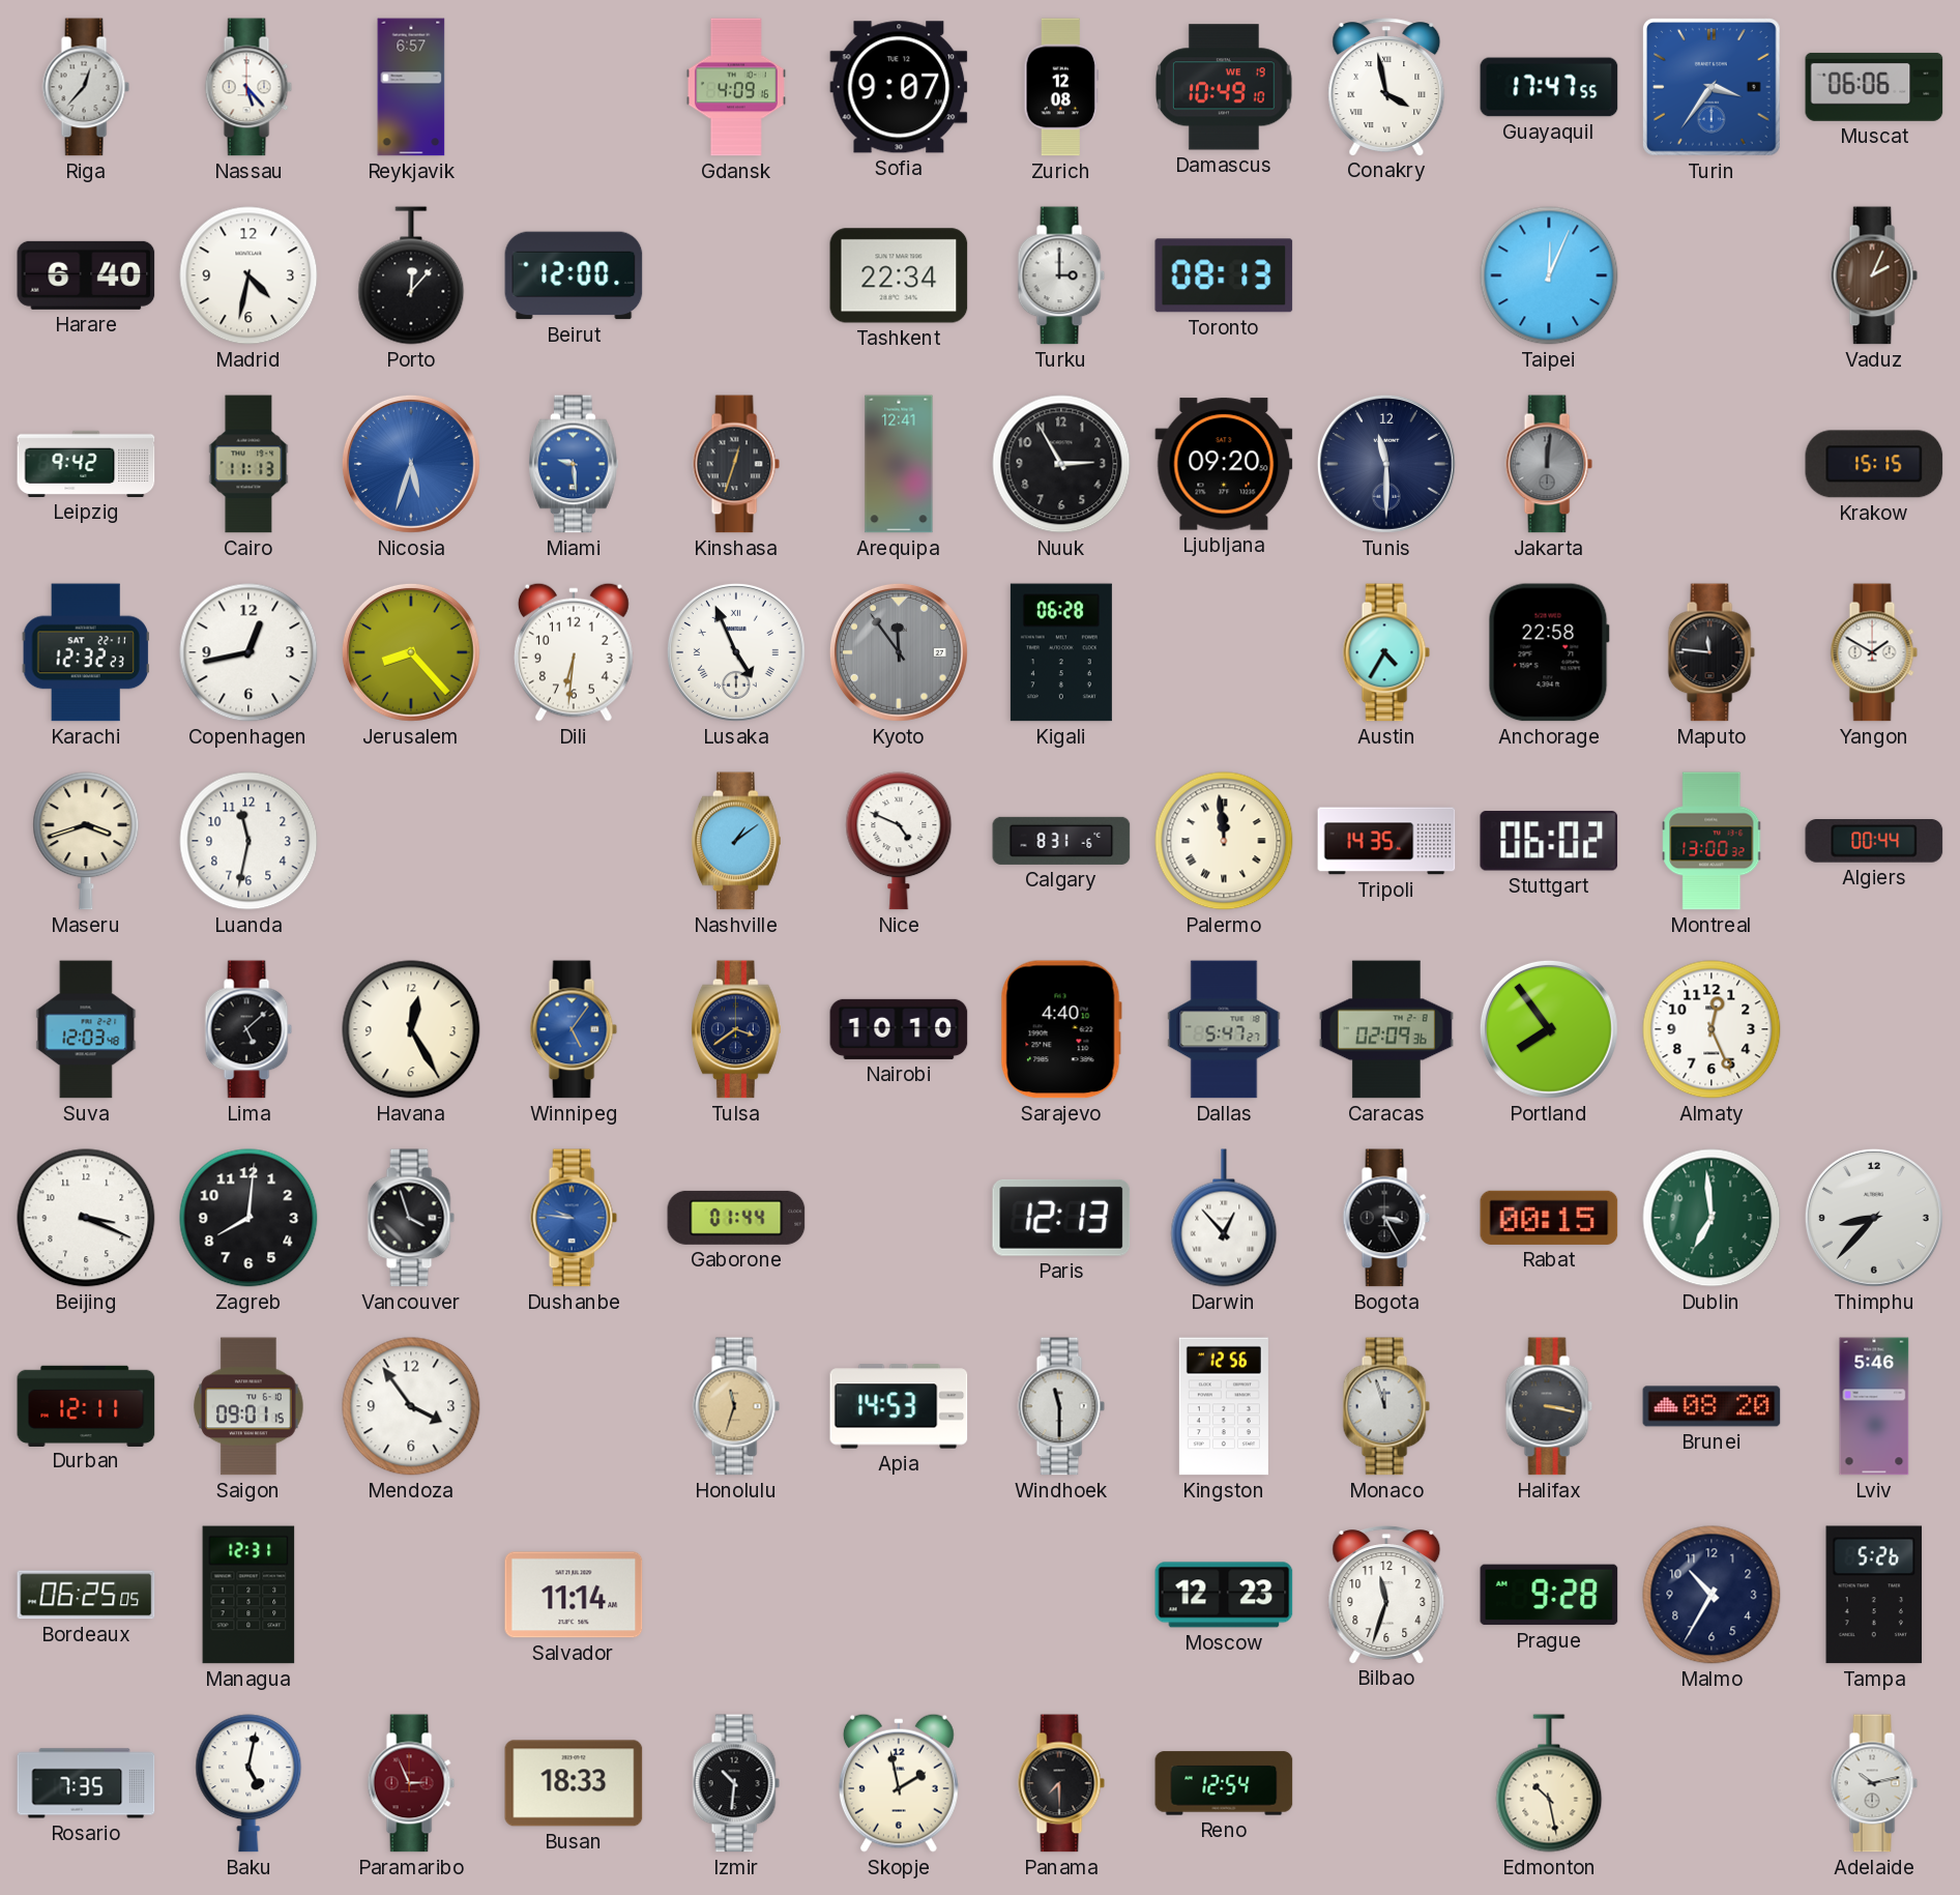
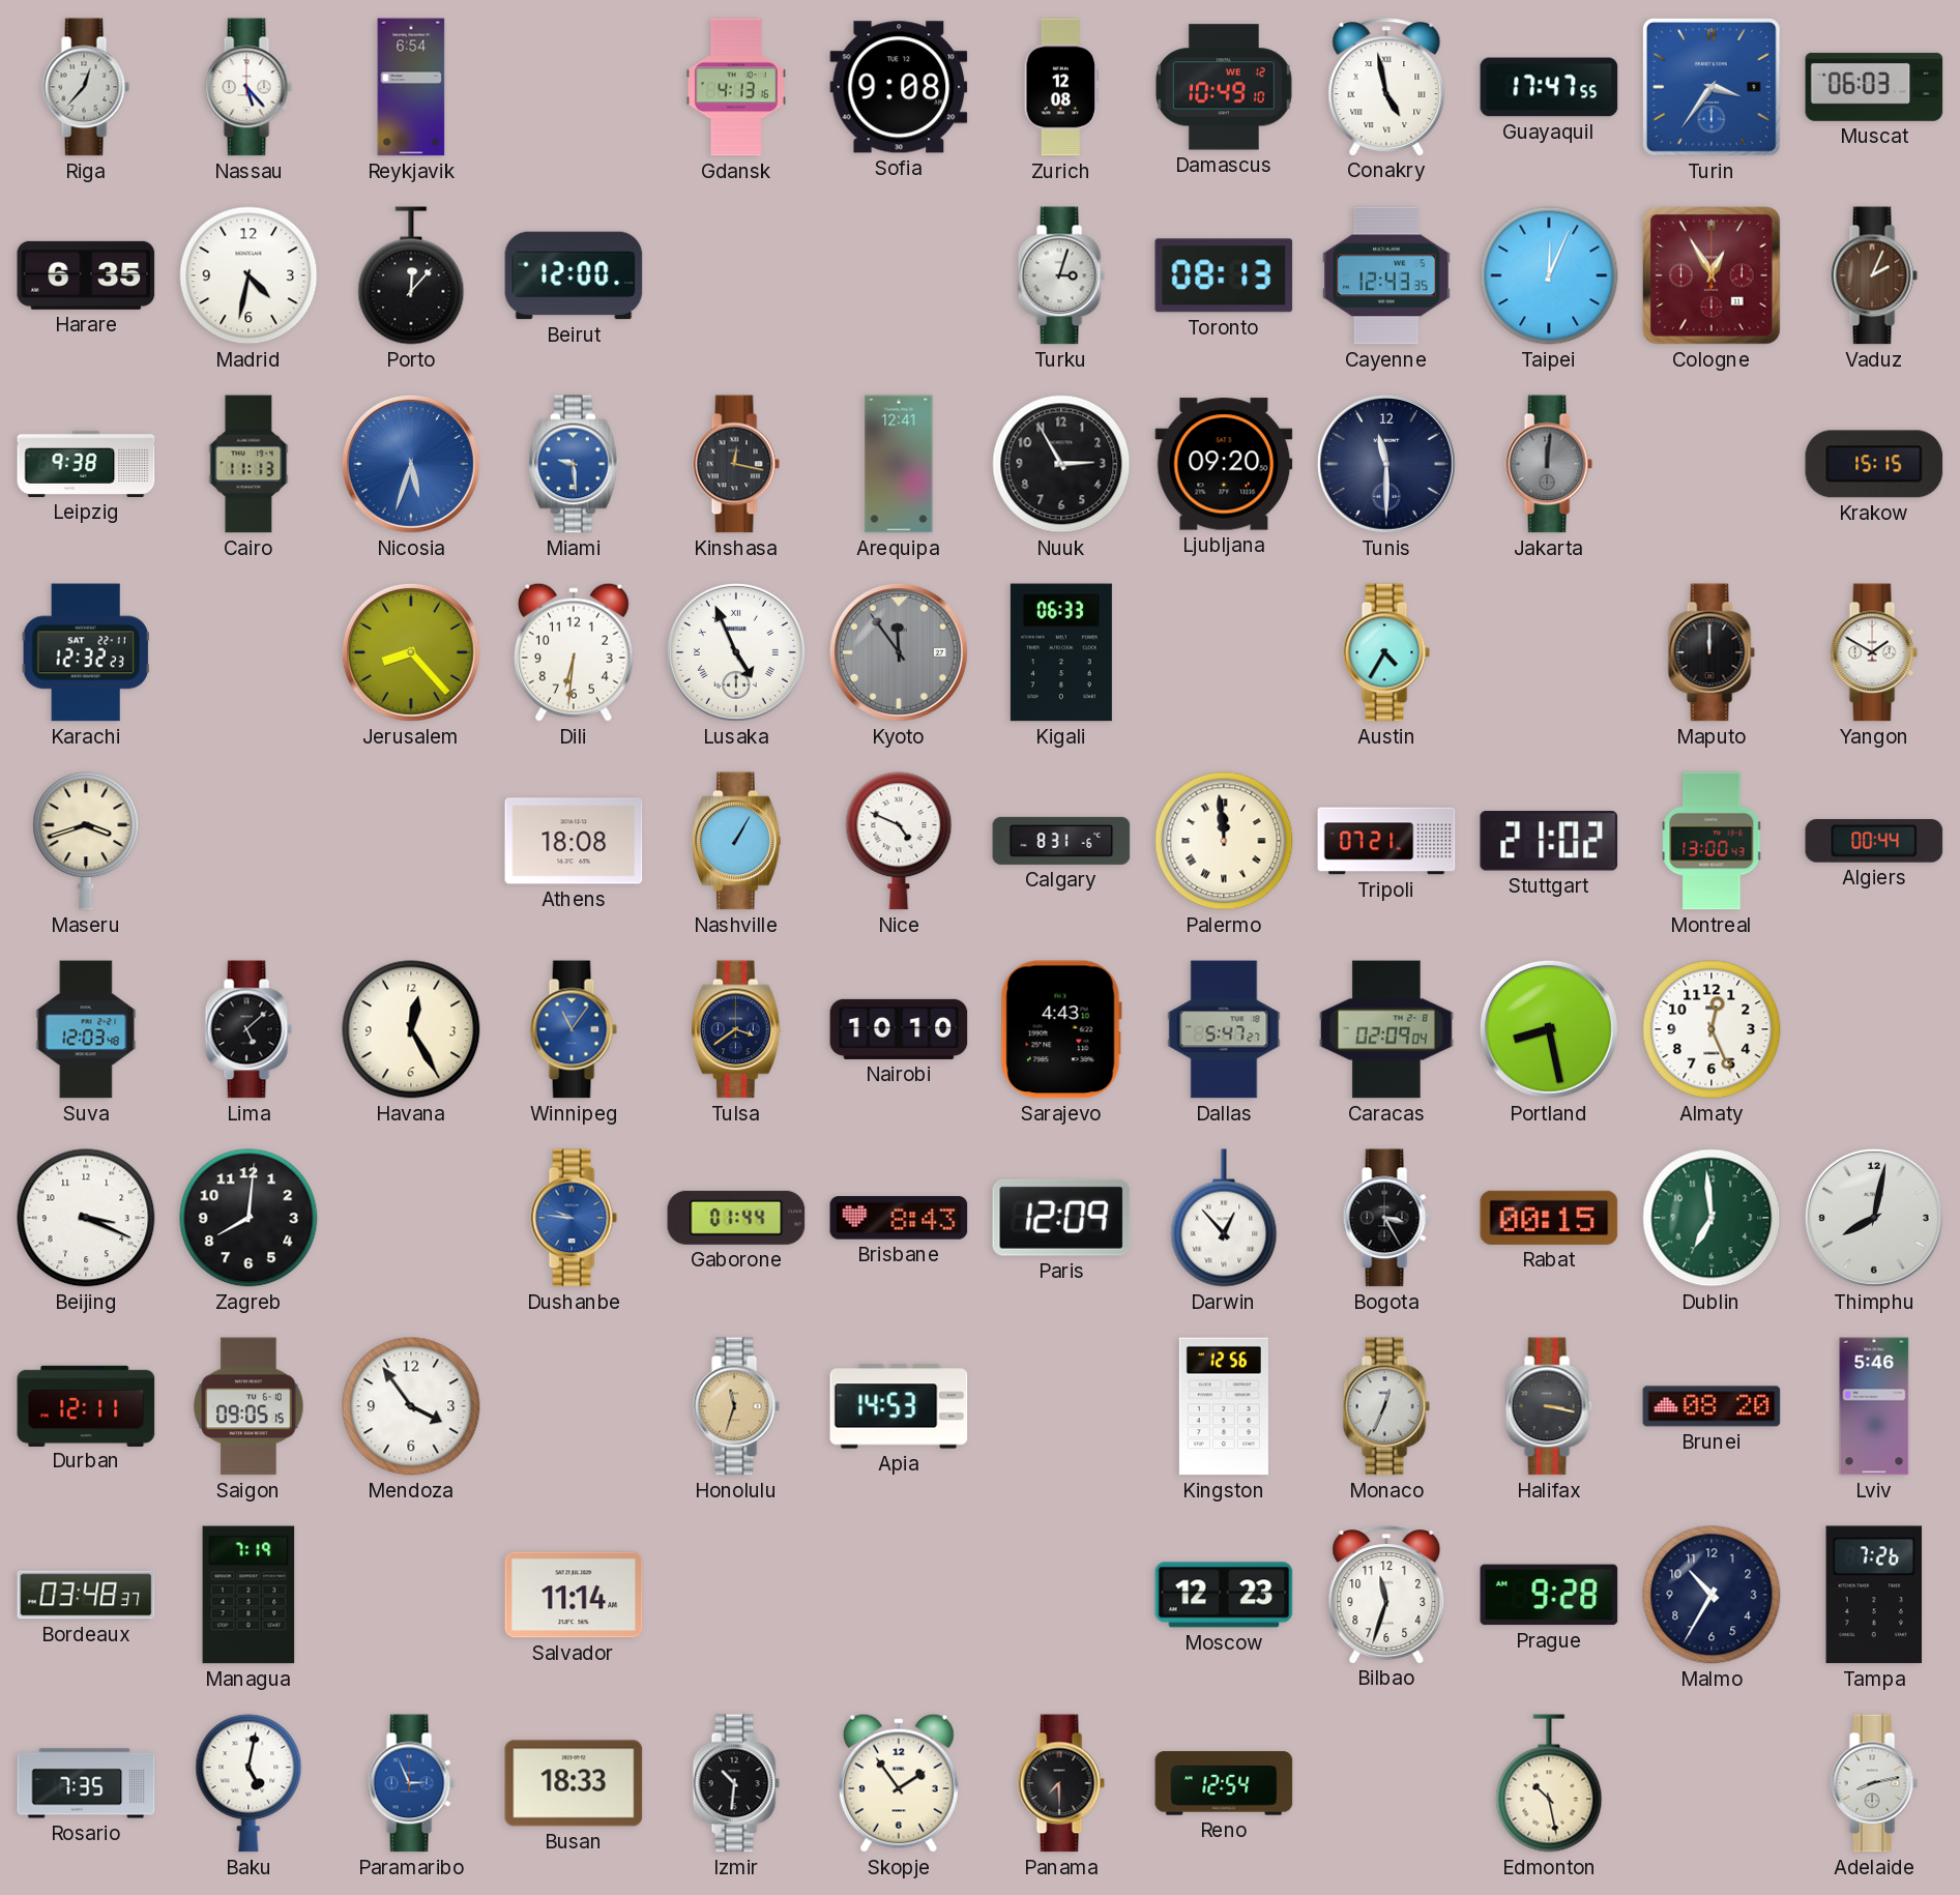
Reykjavik: 6:57 -> 6:54
Gdansk: 4:09 -> 4:13
Sofia: 9:07 -> 9:08
Damascus date: WE 19 -> WE 12
Conakry: 3:58 -> 4:58
Muscat: 06:06 -> 06:03
Harare: 6:40 -> 6:35
Tashkent: 22:34 -> none
Turku: 3:00 -> 3:03
Cayenne: none -> 12:43
Cologne: none -> 12:55
Leipzig: 9:42 -> 9:38
Kinshasa: 12:33 -> 12:17
Copenhagen: 12:43 -> none
Kigali: 06:28 -> 06:33
Anchorage: 22:58 -> none
Maputo: 11:46 -> 12:00
Luanda: 11:32 -> none
Athens: none -> 18:08
Nashville: 1:09 -> 1:05
Tripoli: 14:35 -> 07:21
Stuttgart: 06:02 -> 21:02
Montreal: 13:00:32 -> 13:00:43
Winnipeg: 5:06 -> 11:06
Sarajevo: 4:40 -> 4:43
Caracas: 02:09:36 -> 02:09:04
Portland: 7:54 -> 8:28
Vancouver: 3:57 -> none
Brisbane: none -> 8:43
Paris: 12:13 -> 12:09
Thimphu: 8:37 -> 8:02
Saigon: 09:01 -> 09:05
Windhoek: 11:30 -> none
Monaco: 11:57 -> 12:34
Bordeaux: 06:25 -> 03:48
Managua: 12:31 -> 7:19
Tampa: 5:26 -> 7:26
Paramaribo dial: burgundy -> blue
Skopje: 1:58 -> 1:54
Adelaide: 10:13 -> 8:13
